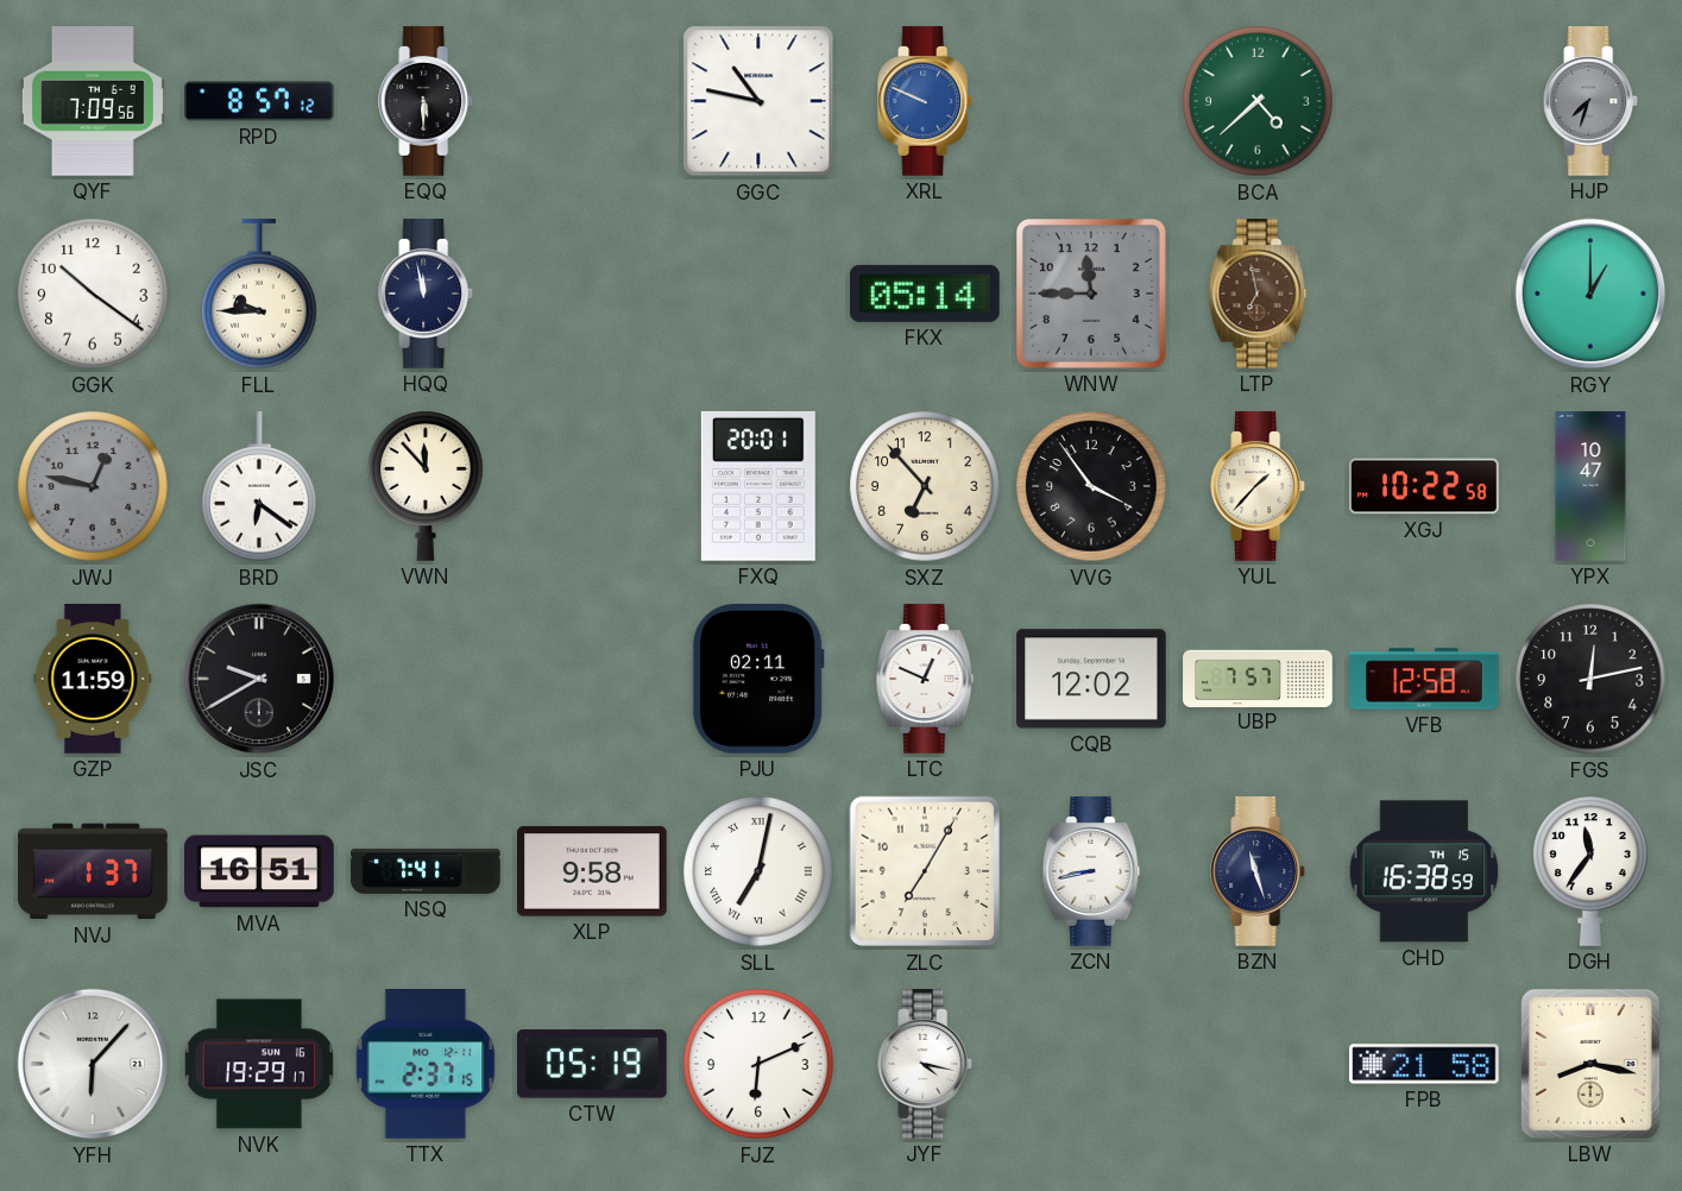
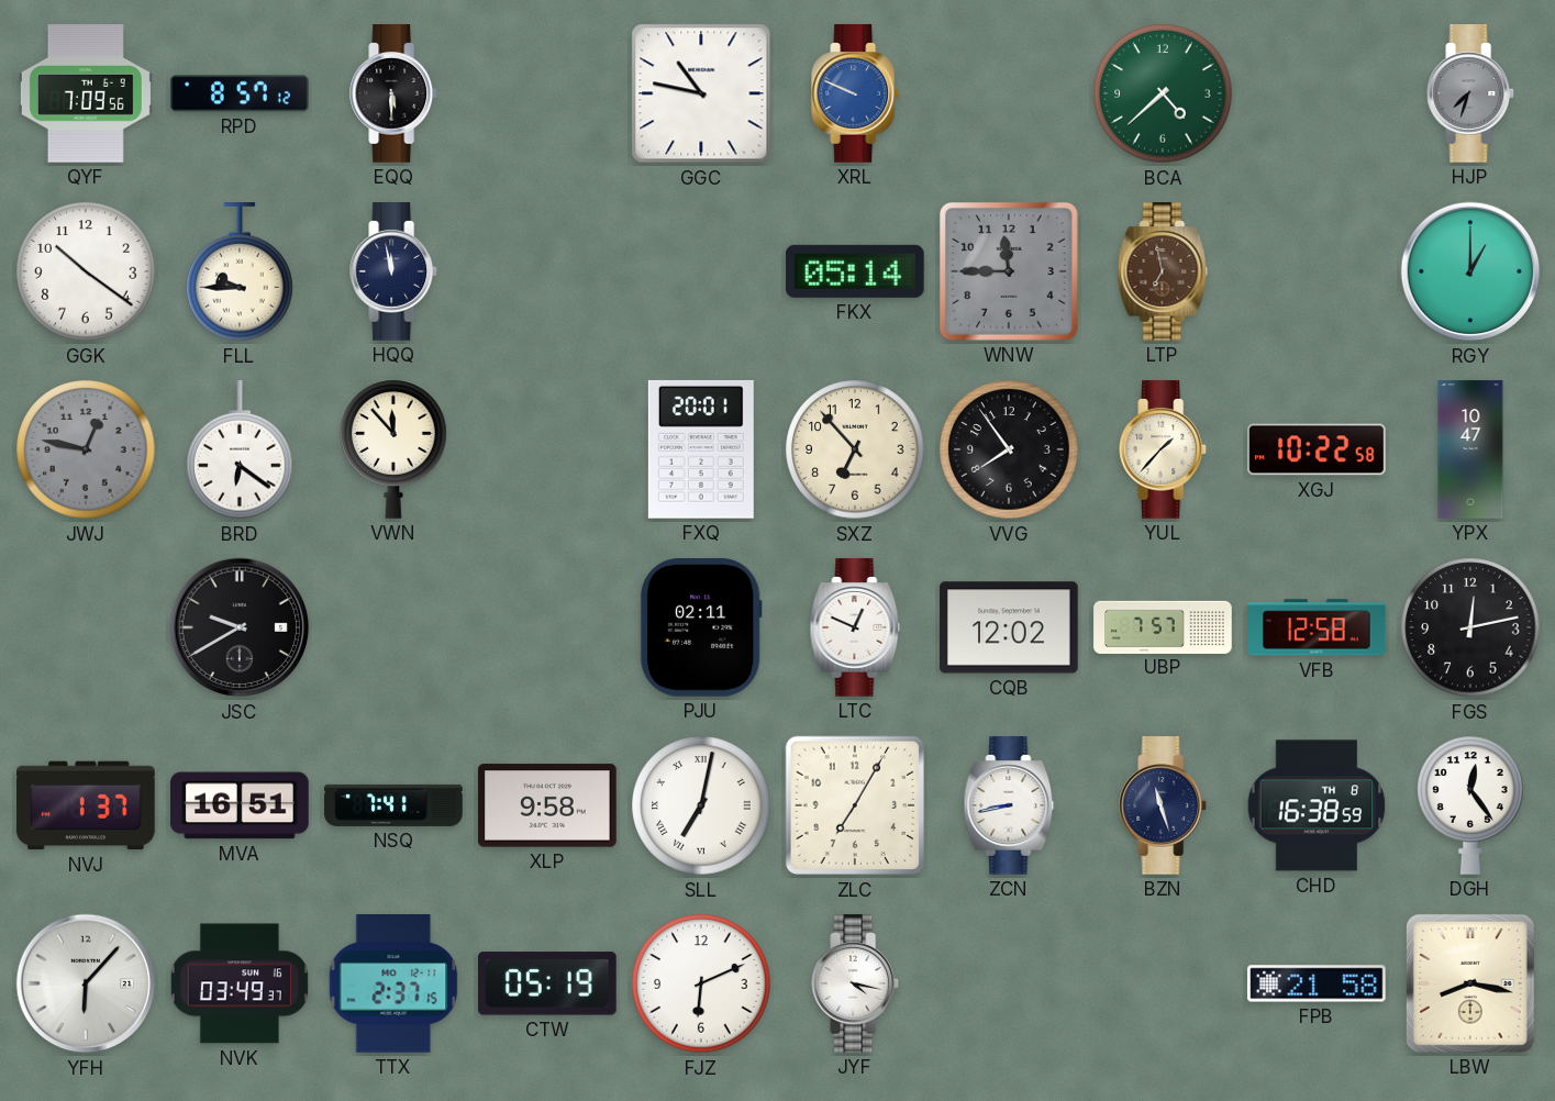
VVG: 3:54 -> 7:54
GZP: 11:59 -> none
CHD date: TH 15 -> TH 8
DGH: 11:36 -> 12:24
NVK: 19:29 -> 03:49
